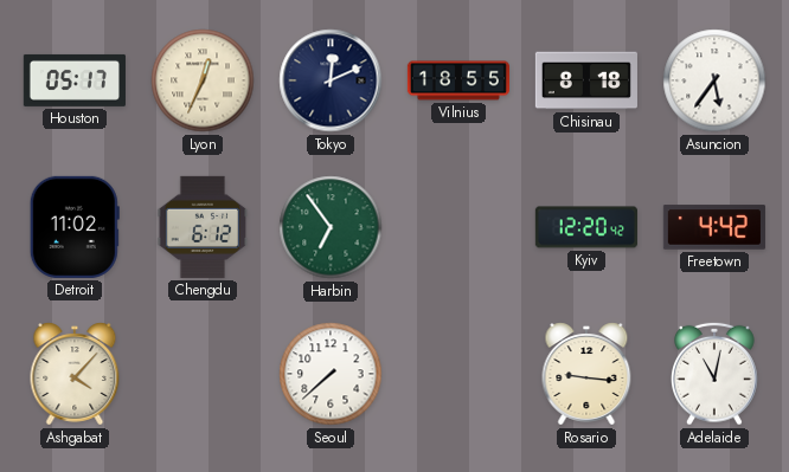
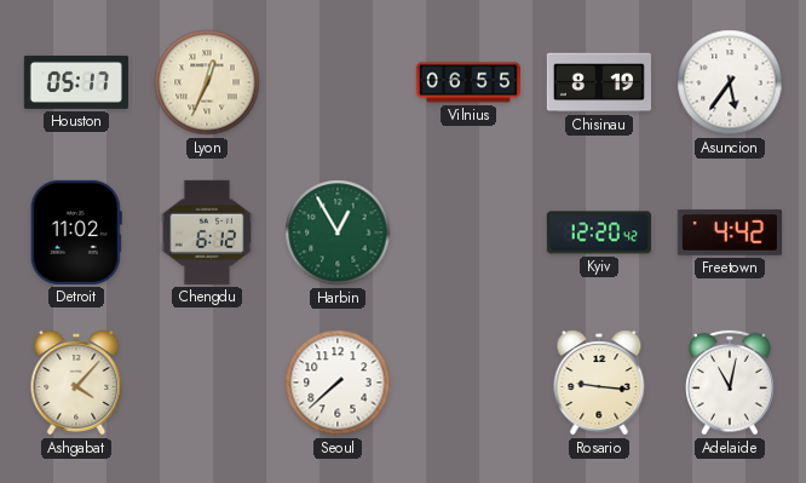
Tokyo: 12:11 -> none
Vilnius: 18:55 -> 06:55
Chisinau: 8:18 -> 8:19
Harbin: 6:54 -> 12:55
